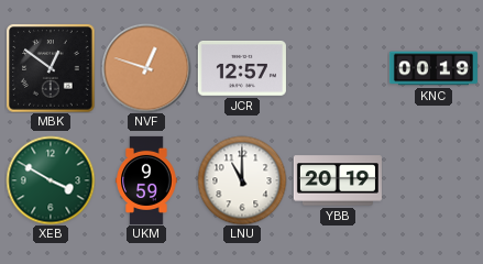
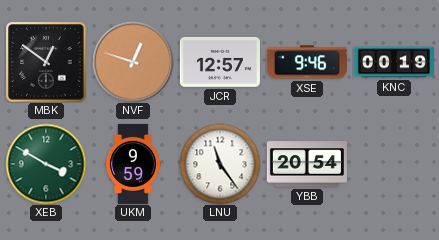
XSE: none -> 9:46
LNU: 11:00 -> 11:24
YBB: 20:19 -> 20:54
